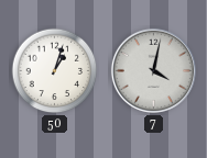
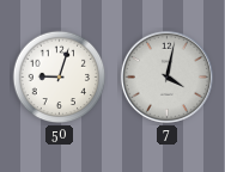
50: 1:03 -> 9:03
